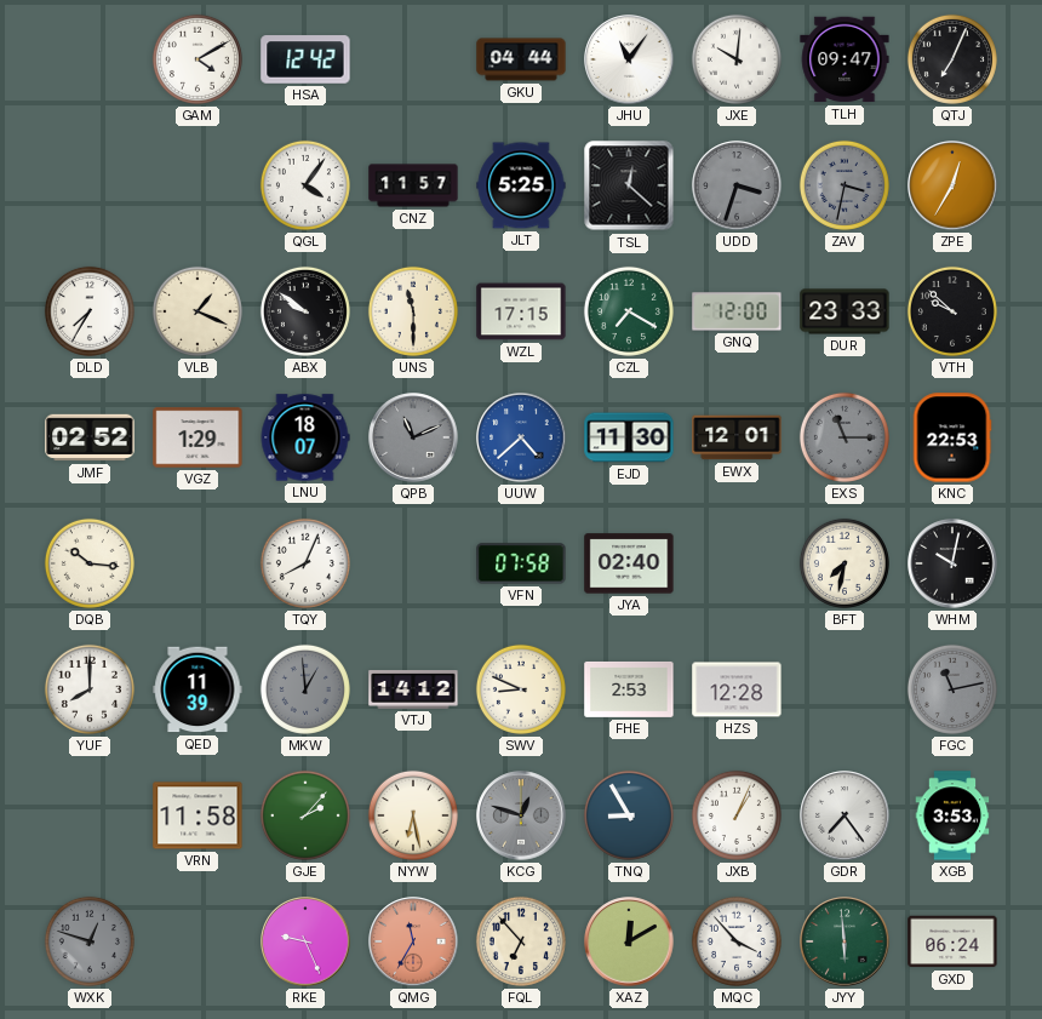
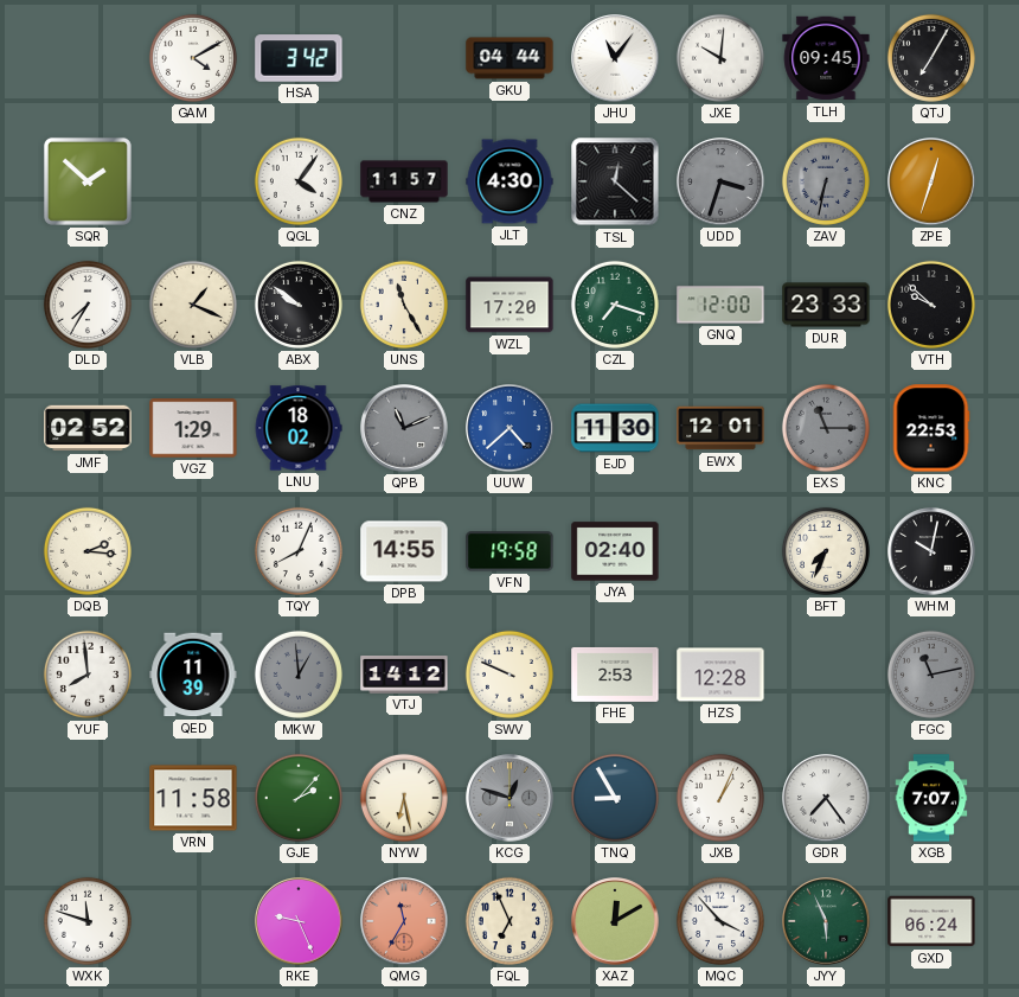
HSA: 12:42 -> 3:42
TLH: 09:47 -> 09:45
QTJ: 7:04 -> 7:05
SQR: none -> 1:52
JLT: 5:25 -> 4:30
ZAV: 3:32 -> 6:32
ZPE: 12:35 -> 12:33
UNS: 11:30 -> 11:25
WZL: 17:15 -> 17:20
CZL: 7:20 -> 7:18
LNU: 18:07 -> 18:02
DQB: 10:16 -> 2:16
DPB: none -> 14:55
VFN: 07:58 -> 19:58
BFT: 7:32 -> 7:34
YUF: 8:00 -> 7:59
SWV: 8:49 -> 9:49
XGB: 3:53 -> 7:07
WXK: 12:48 -> 11:48
WXK dial: grey -> white
FQL: 6:53 -> 6:56
JYY: 5:59 -> 5:56
